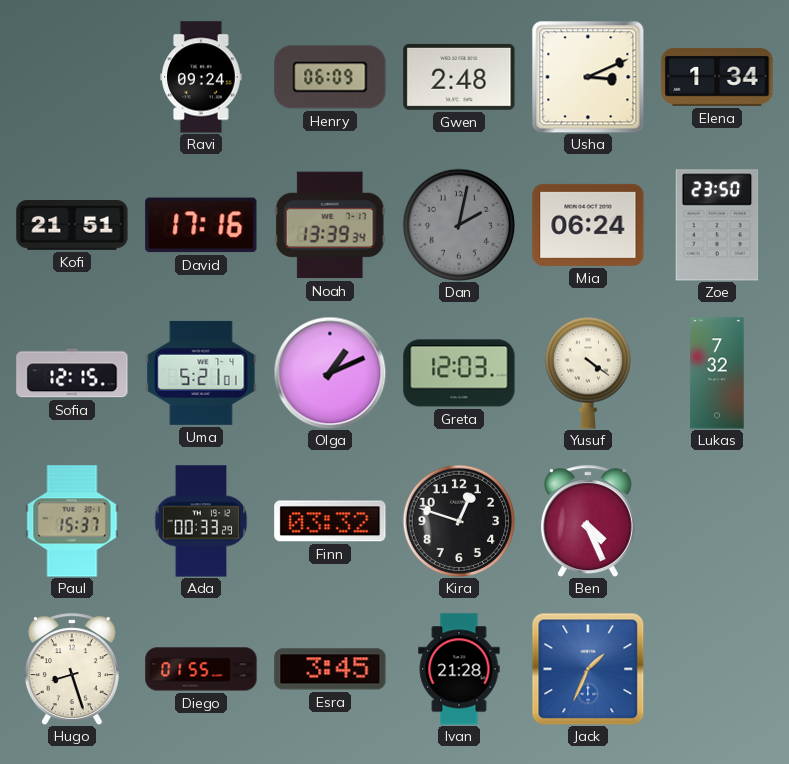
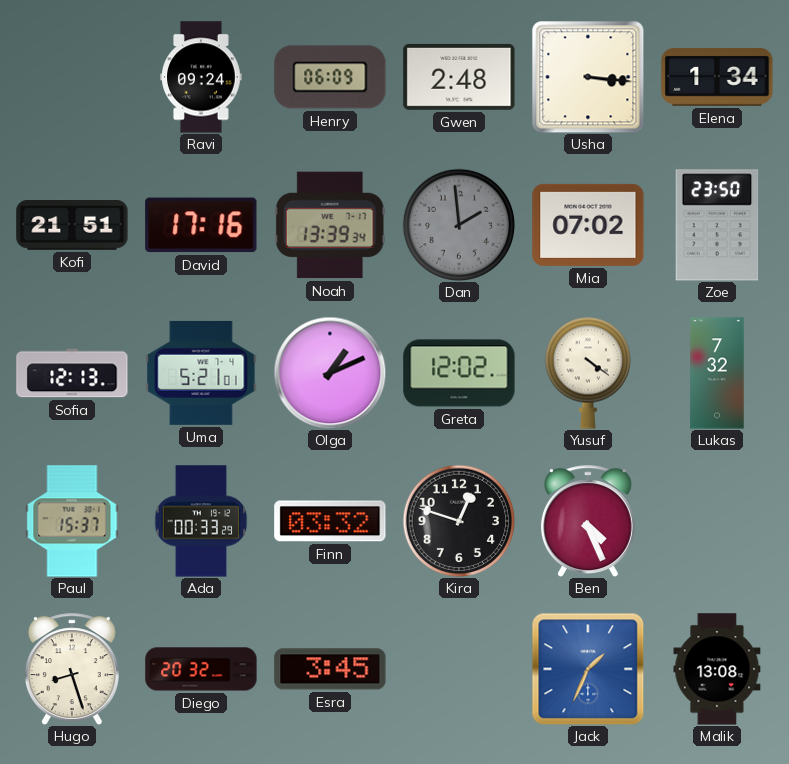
Usha: 3:11 -> 3:16
Dan: 2:02 -> 1:59
Mia: 06:24 -> 07:02
Sofia: 12:15 -> 12:13
Greta: 12:03 -> 12:02
Diego: 01:55 -> 20:32
Ivan: 21:28 -> none
Malik: none -> 13:08
